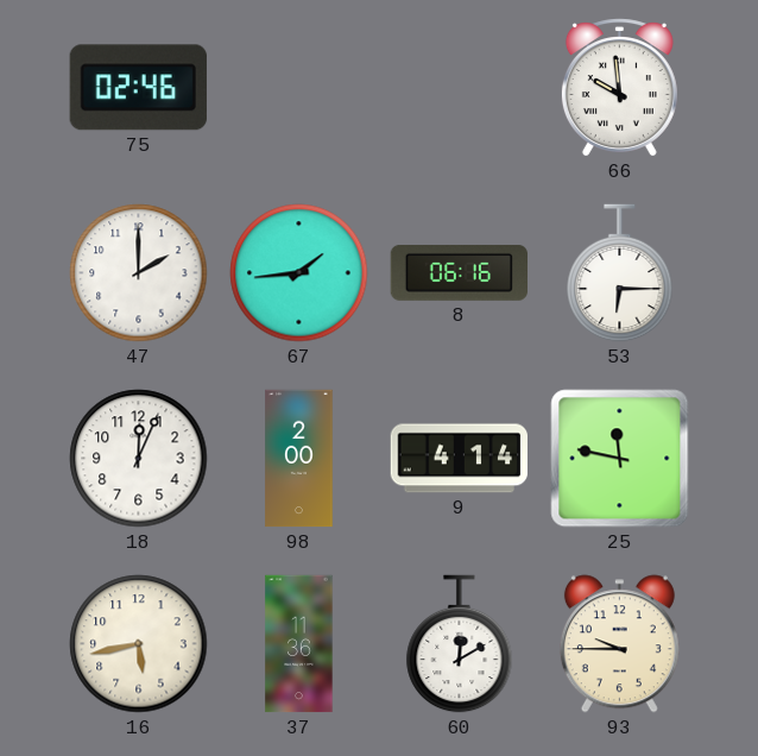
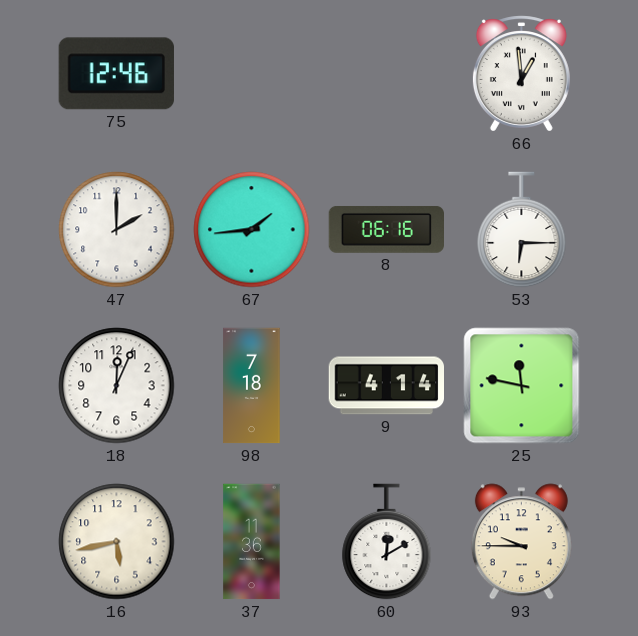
75: 02:46 -> 12:46
66: 9:59 -> 12:59
98: 2:00 -> 7:18
